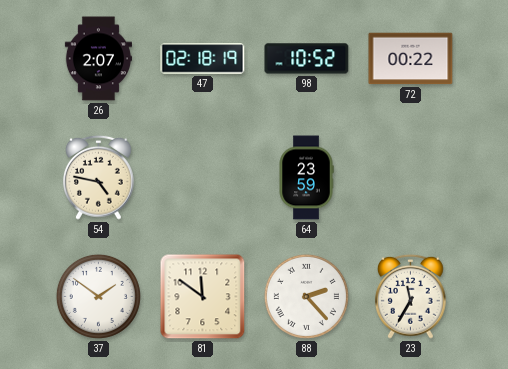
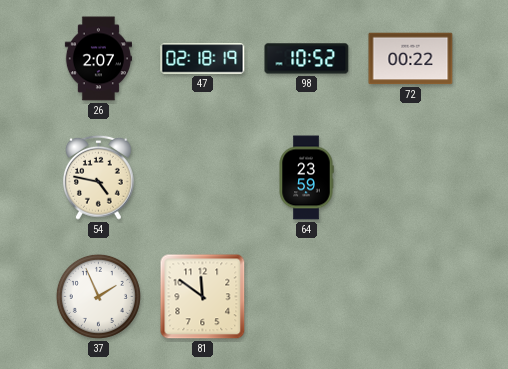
37: 1:51 -> 1:56
88: 2:23 -> none
23: 11:35 -> none
